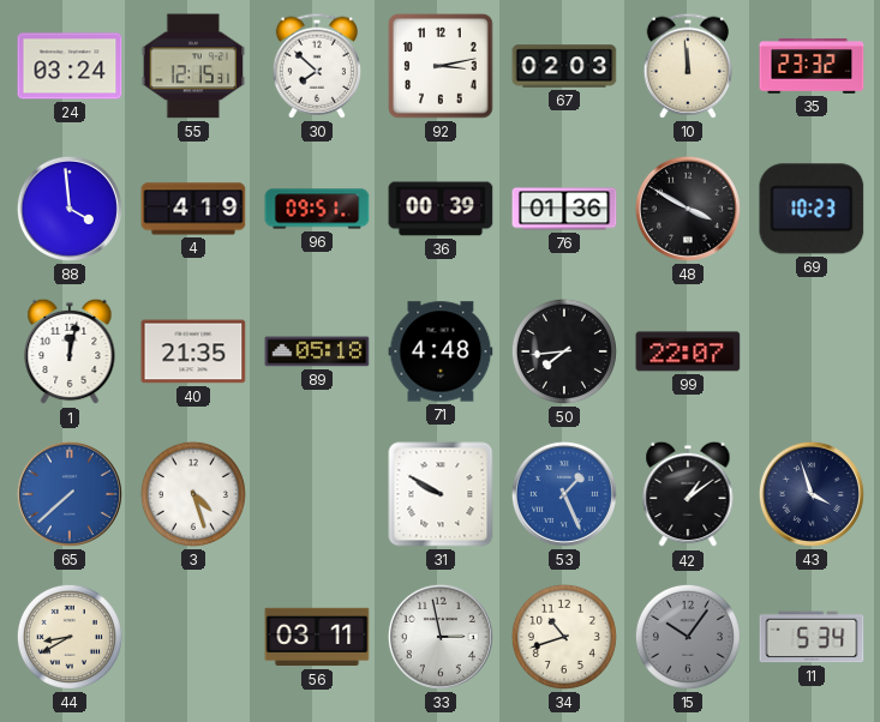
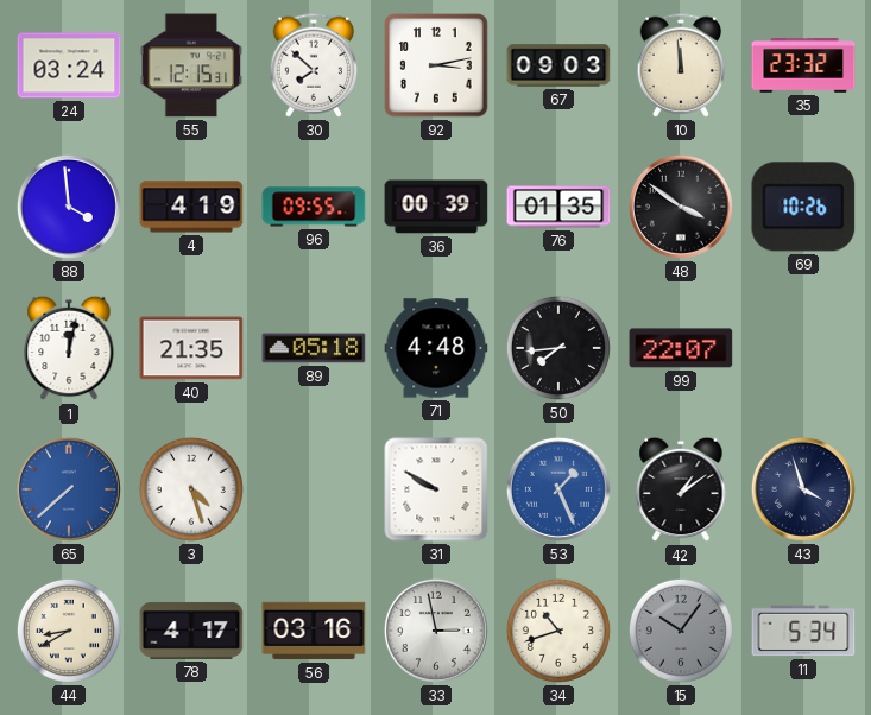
67: 02:03 -> 09:03
96: 09:51 -> 09:55
76: 01:36 -> 01:35
48: 3:50 -> 3:51
69: 10:23 -> 10:26
78: none -> 4:17
56: 03:11 -> 03:16
